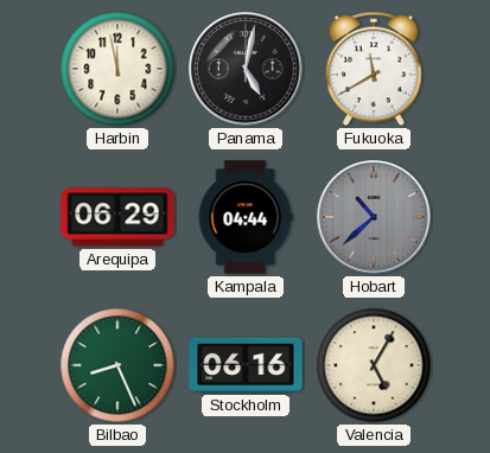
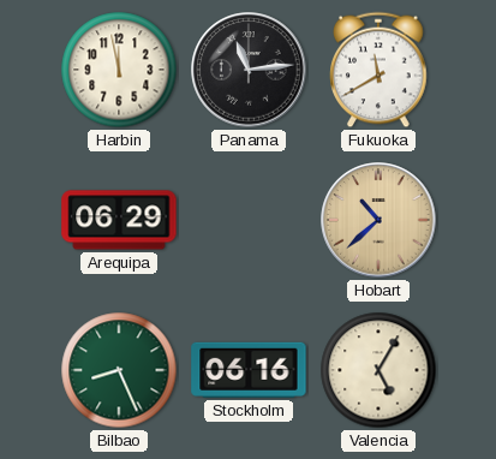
Panama: 5:02 -> 11:14
Kampala: 04:44 -> none
Hobart dial: grey -> champagne
